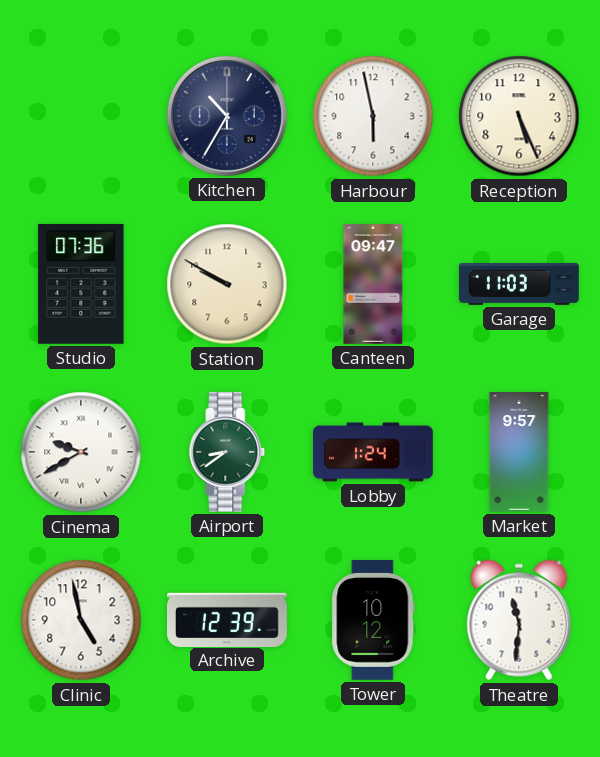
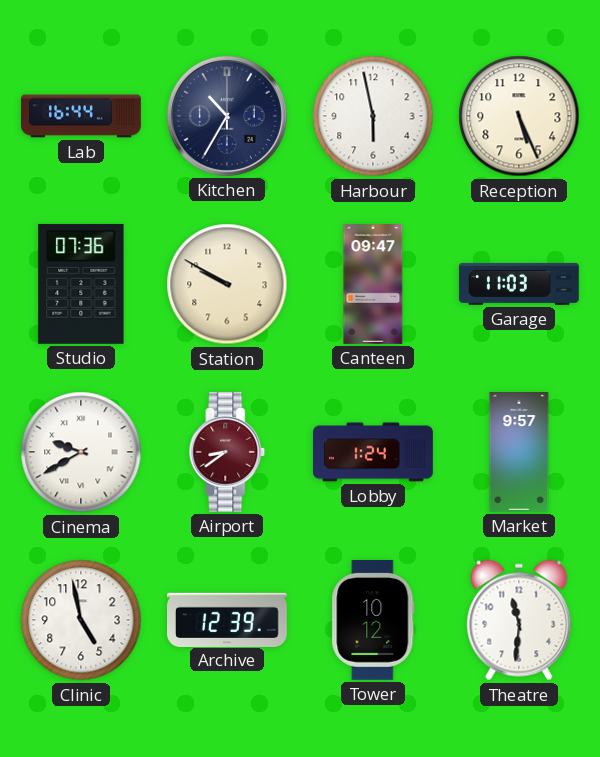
Lab: none -> 16:44
Airport dial: green -> burgundy
